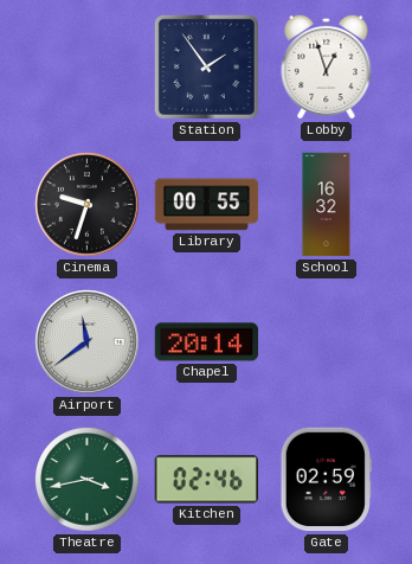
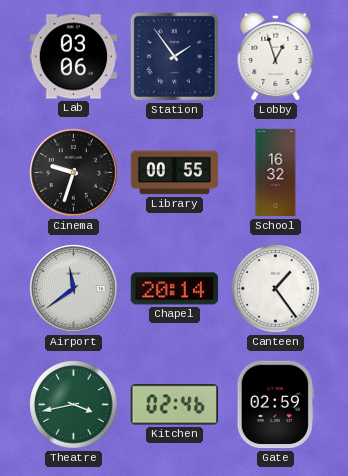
Lab: none -> 03:06
Canteen: none -> 1:24
